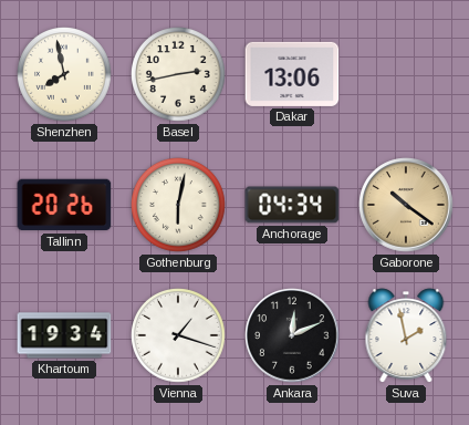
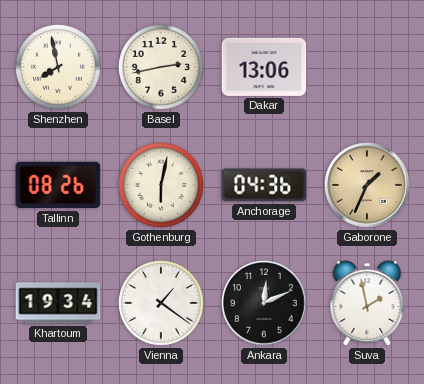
Tallinn: 20:26 -> 08:26
Anchorage: 04:34 -> 04:36
Gaborone: 10:21 -> 1:34
Vienna: 1:18 -> 1:21
